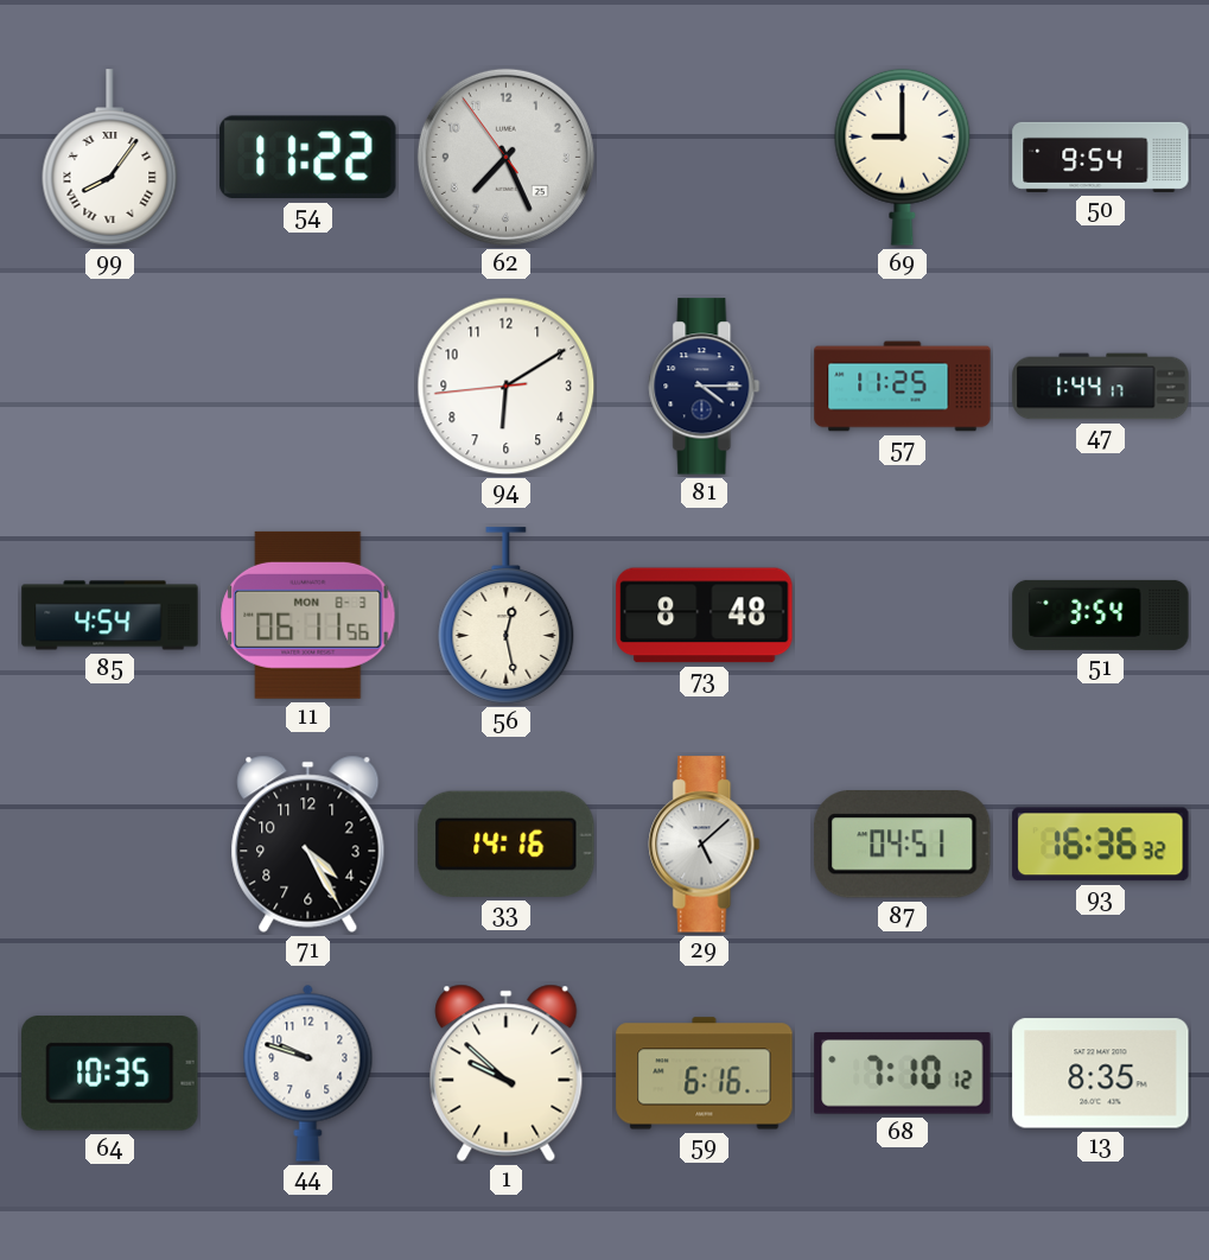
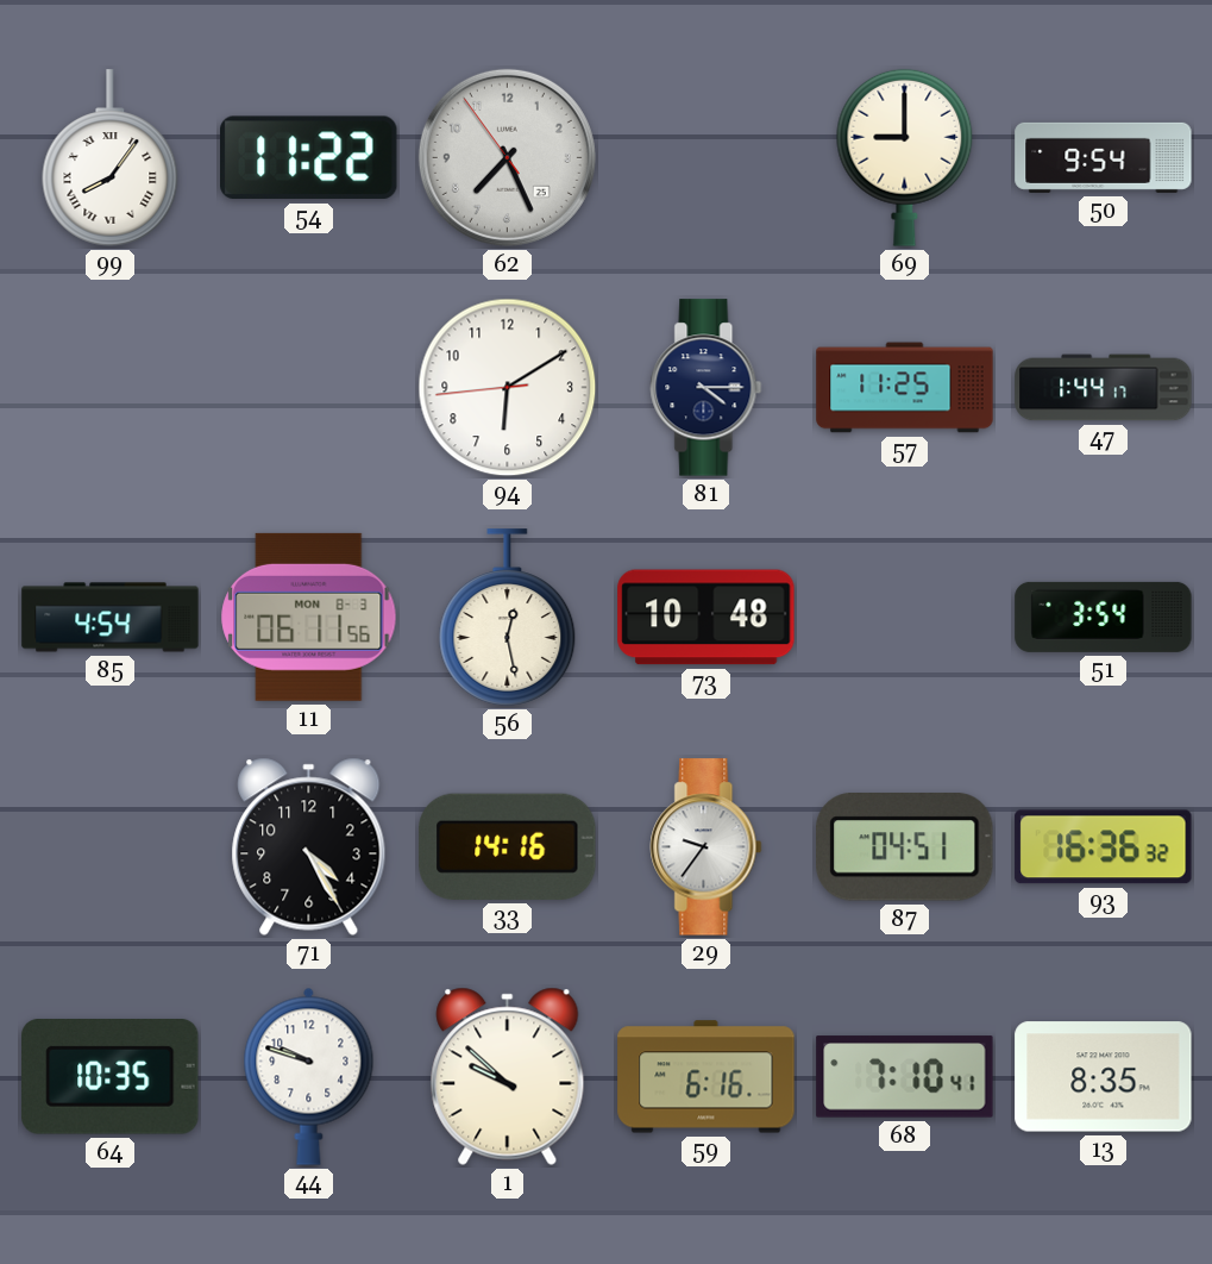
73: 8:48 -> 10:48
29: 5:08 -> 9:36
68: 7:10:12 -> 7:10:41
